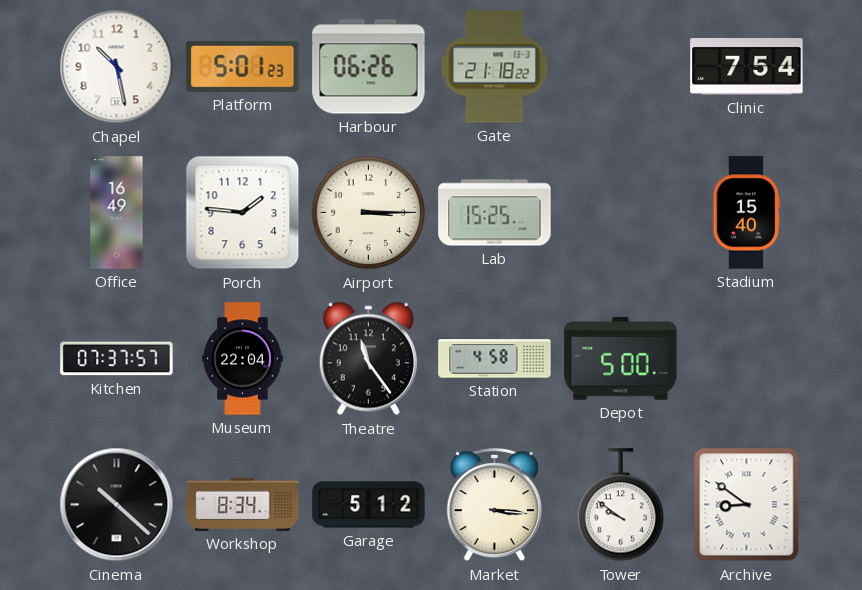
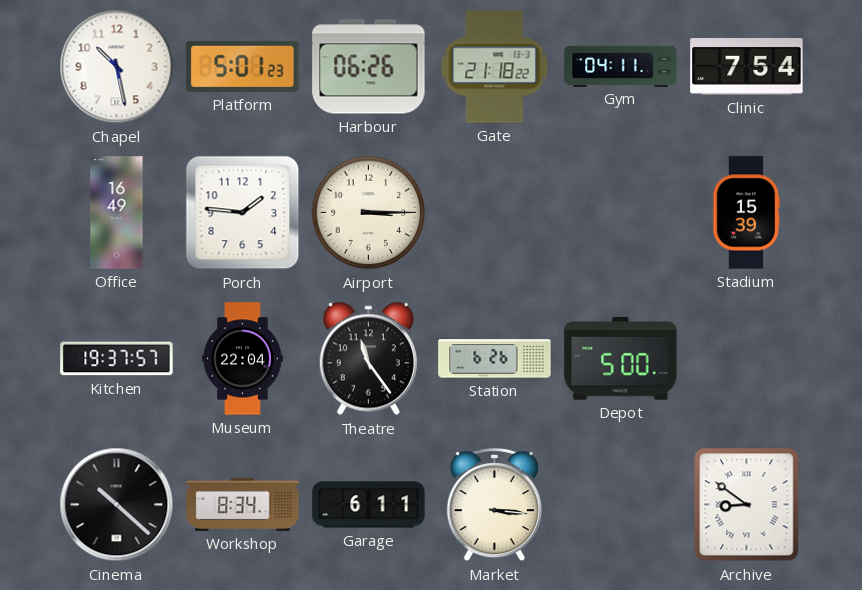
Gym: none -> 04:11
Lab: 15:25 -> none
Stadium: 15:40 -> 15:39
Kitchen: 07:37 -> 19:37
Station: 4:58 -> 6:26
Garage: 5:12 -> 6:11
Tower: 9:51 -> none
